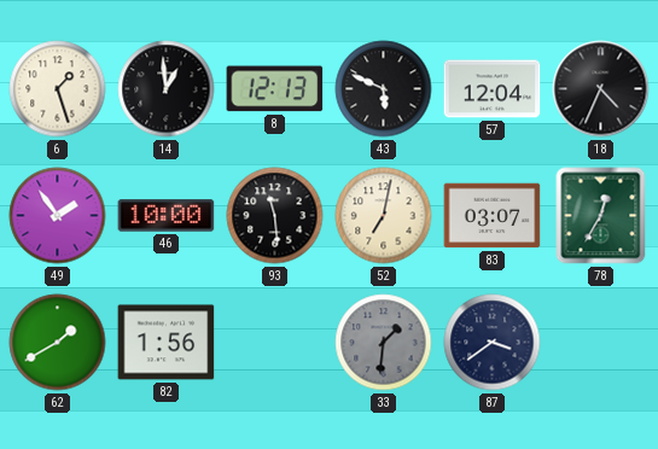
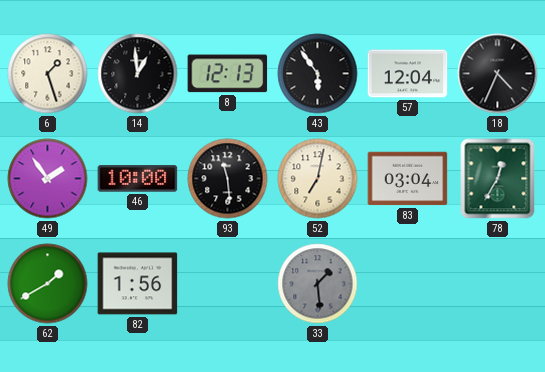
43: 5:49 -> 5:54
83: 03:07 -> 03:04
33: 1:31 -> 1:29
87: 3:39 -> none
